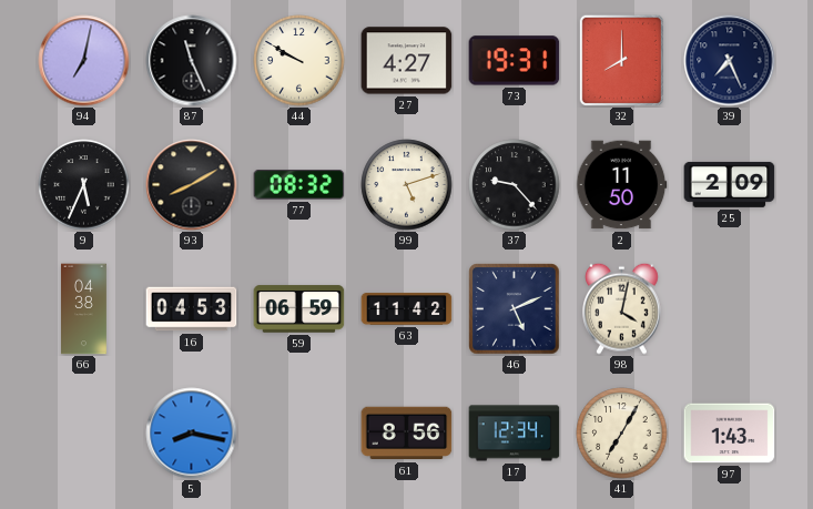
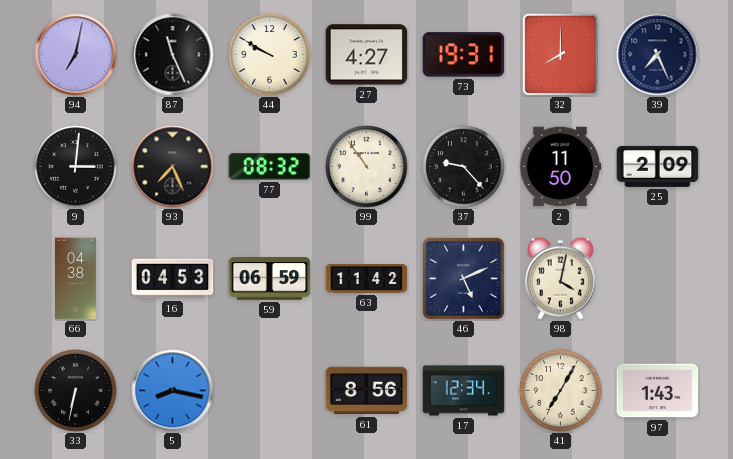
9: 5:34 -> 3:01
93: 8:10 -> 7:26
99: 5:12 -> 10:54
33: none -> 6:32
